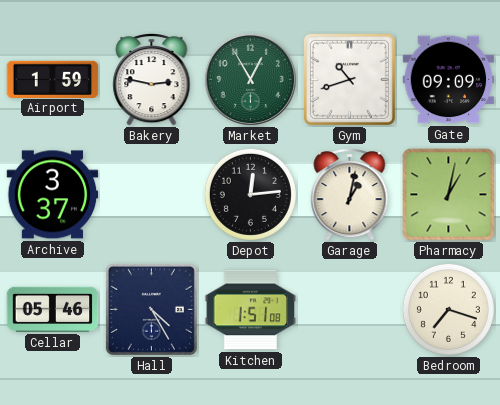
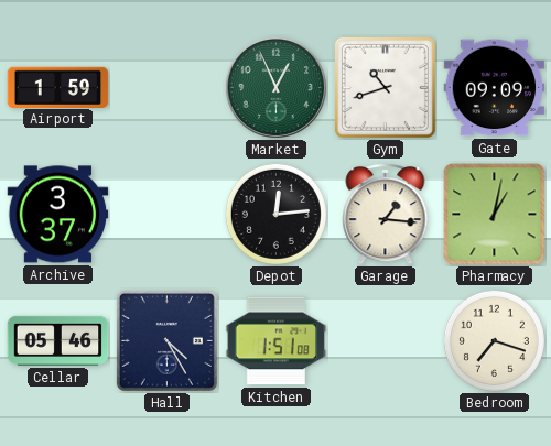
Bakery: 2:47 -> none
Market: 12:55 -> 12:56
Garage: 1:02 -> 1:16
